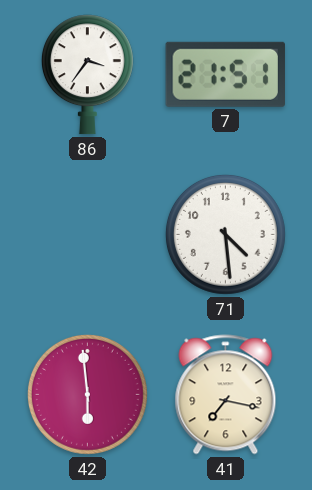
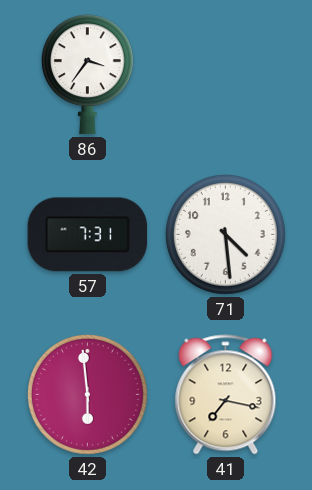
7: 21:51 -> none
57: none -> 7:31
